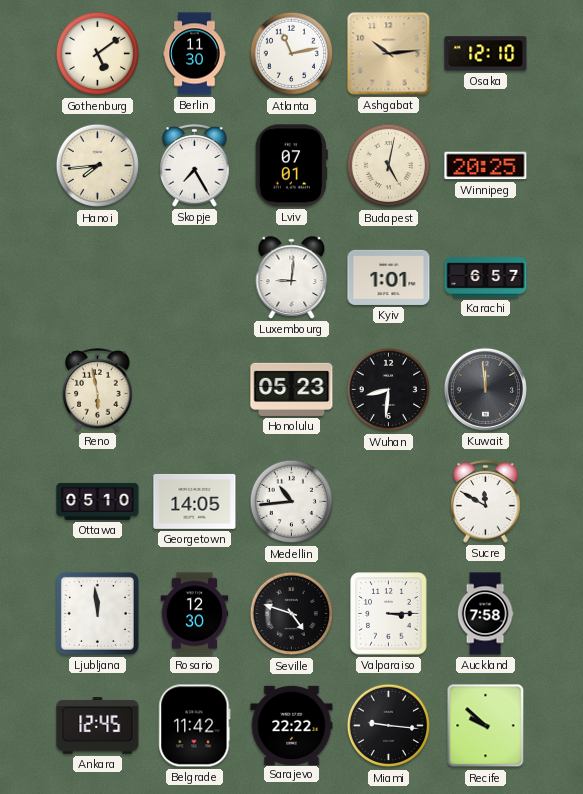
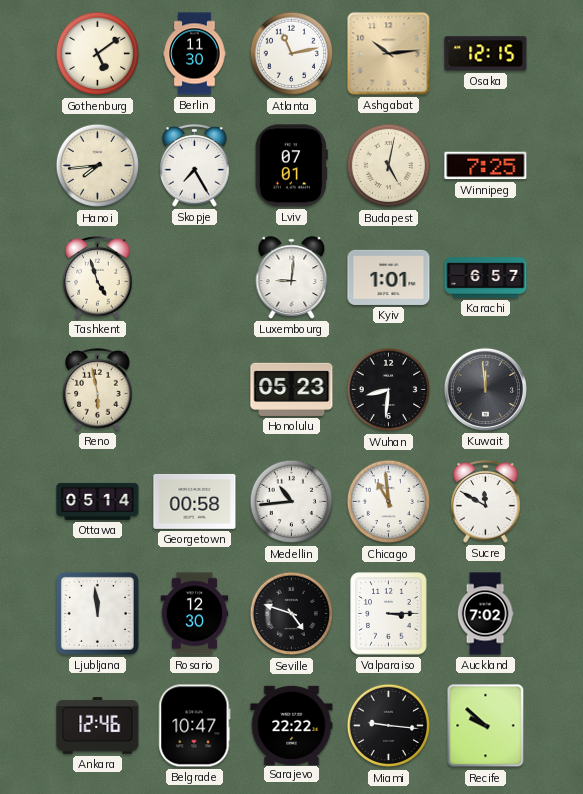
Osaka: 12:10 -> 12:15
Winnipeg: 20:25 -> 7:25
Tashkent: none -> 4:57
Ottawa: 05:10 -> 05:14
Georgetown: 14:05 -> 00:58
Chicago: none -> 10:59
Auckland: 7:58 -> 7:02
Ankara: 12:45 -> 12:46
Belgrade: 11:42 -> 10:47
